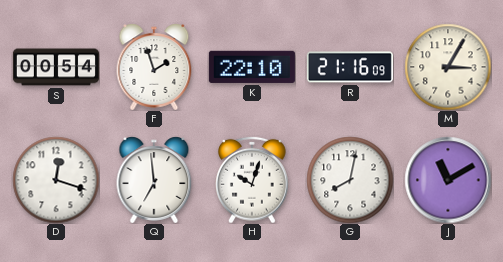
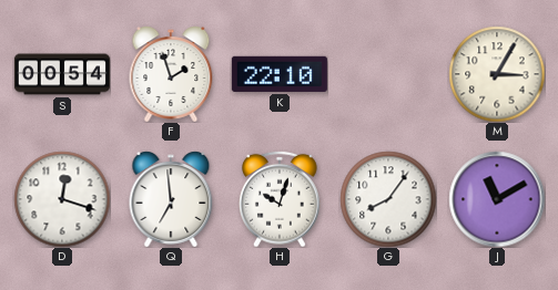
R: 21:16 -> none
G: 8:02 -> 8:06
